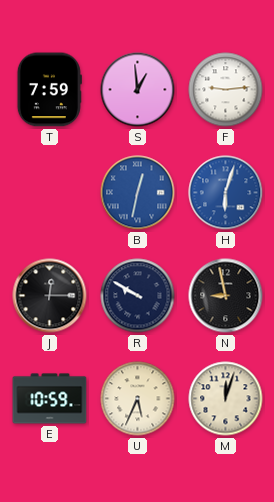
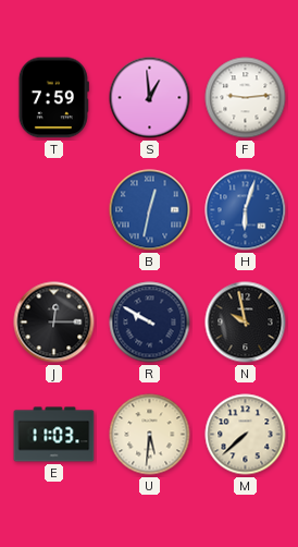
N: 8:58 -> 9:58
E: 10:59 -> 11:03
U: 5:34 -> 5:31
M: 12:03 -> 7:38
